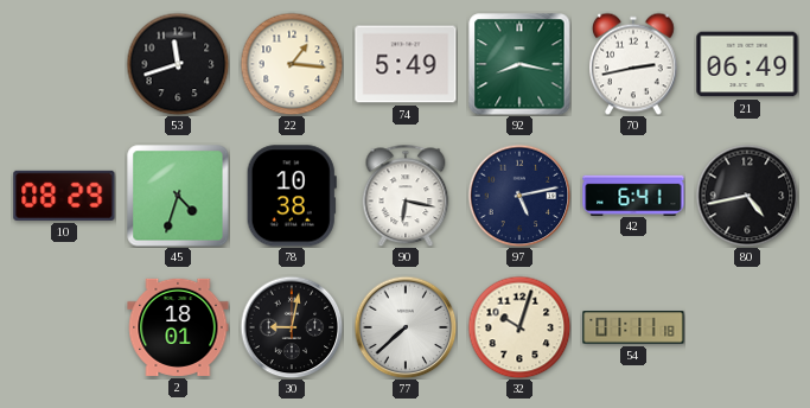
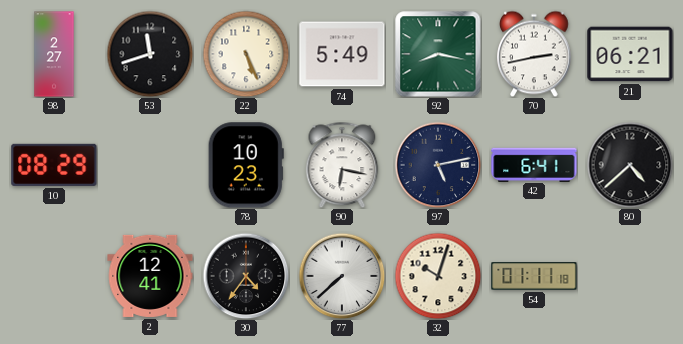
98: none -> 2:27
22: 1:16 -> 5:26
21: 06:49 -> 06:21
45: 4:33 -> none
78: 10:38 -> 10:23
80: 4:43 -> 4:38
2: 18:01 -> 12:41
30: 9:02 -> 4:36
